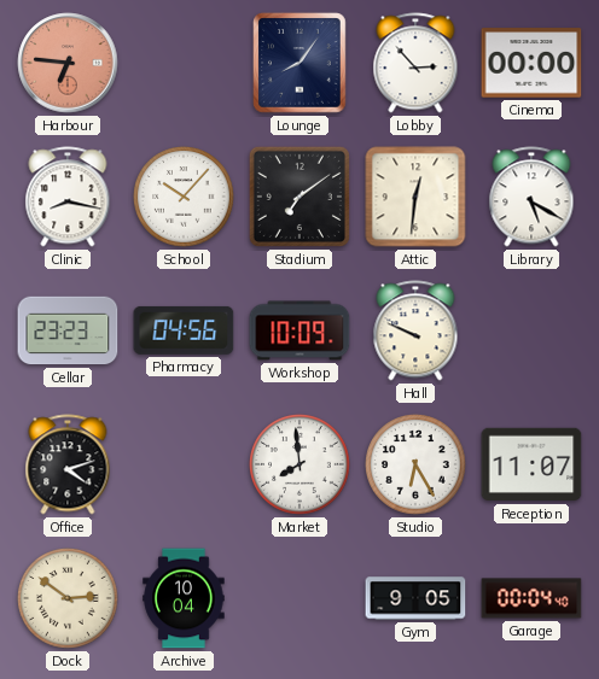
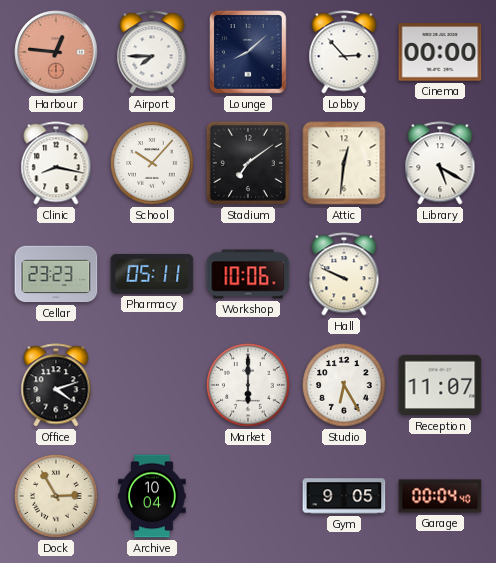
Harbour: 6:46 -> 12:46
Airport: none -> 7:45
Lounge: 8:06 -> 8:08
Pharmacy: 04:56 -> 05:11
Workshop: 10:09 -> 10:06
Market: 7:59 -> 6:00
Dock: 2:51 -> 2:55
